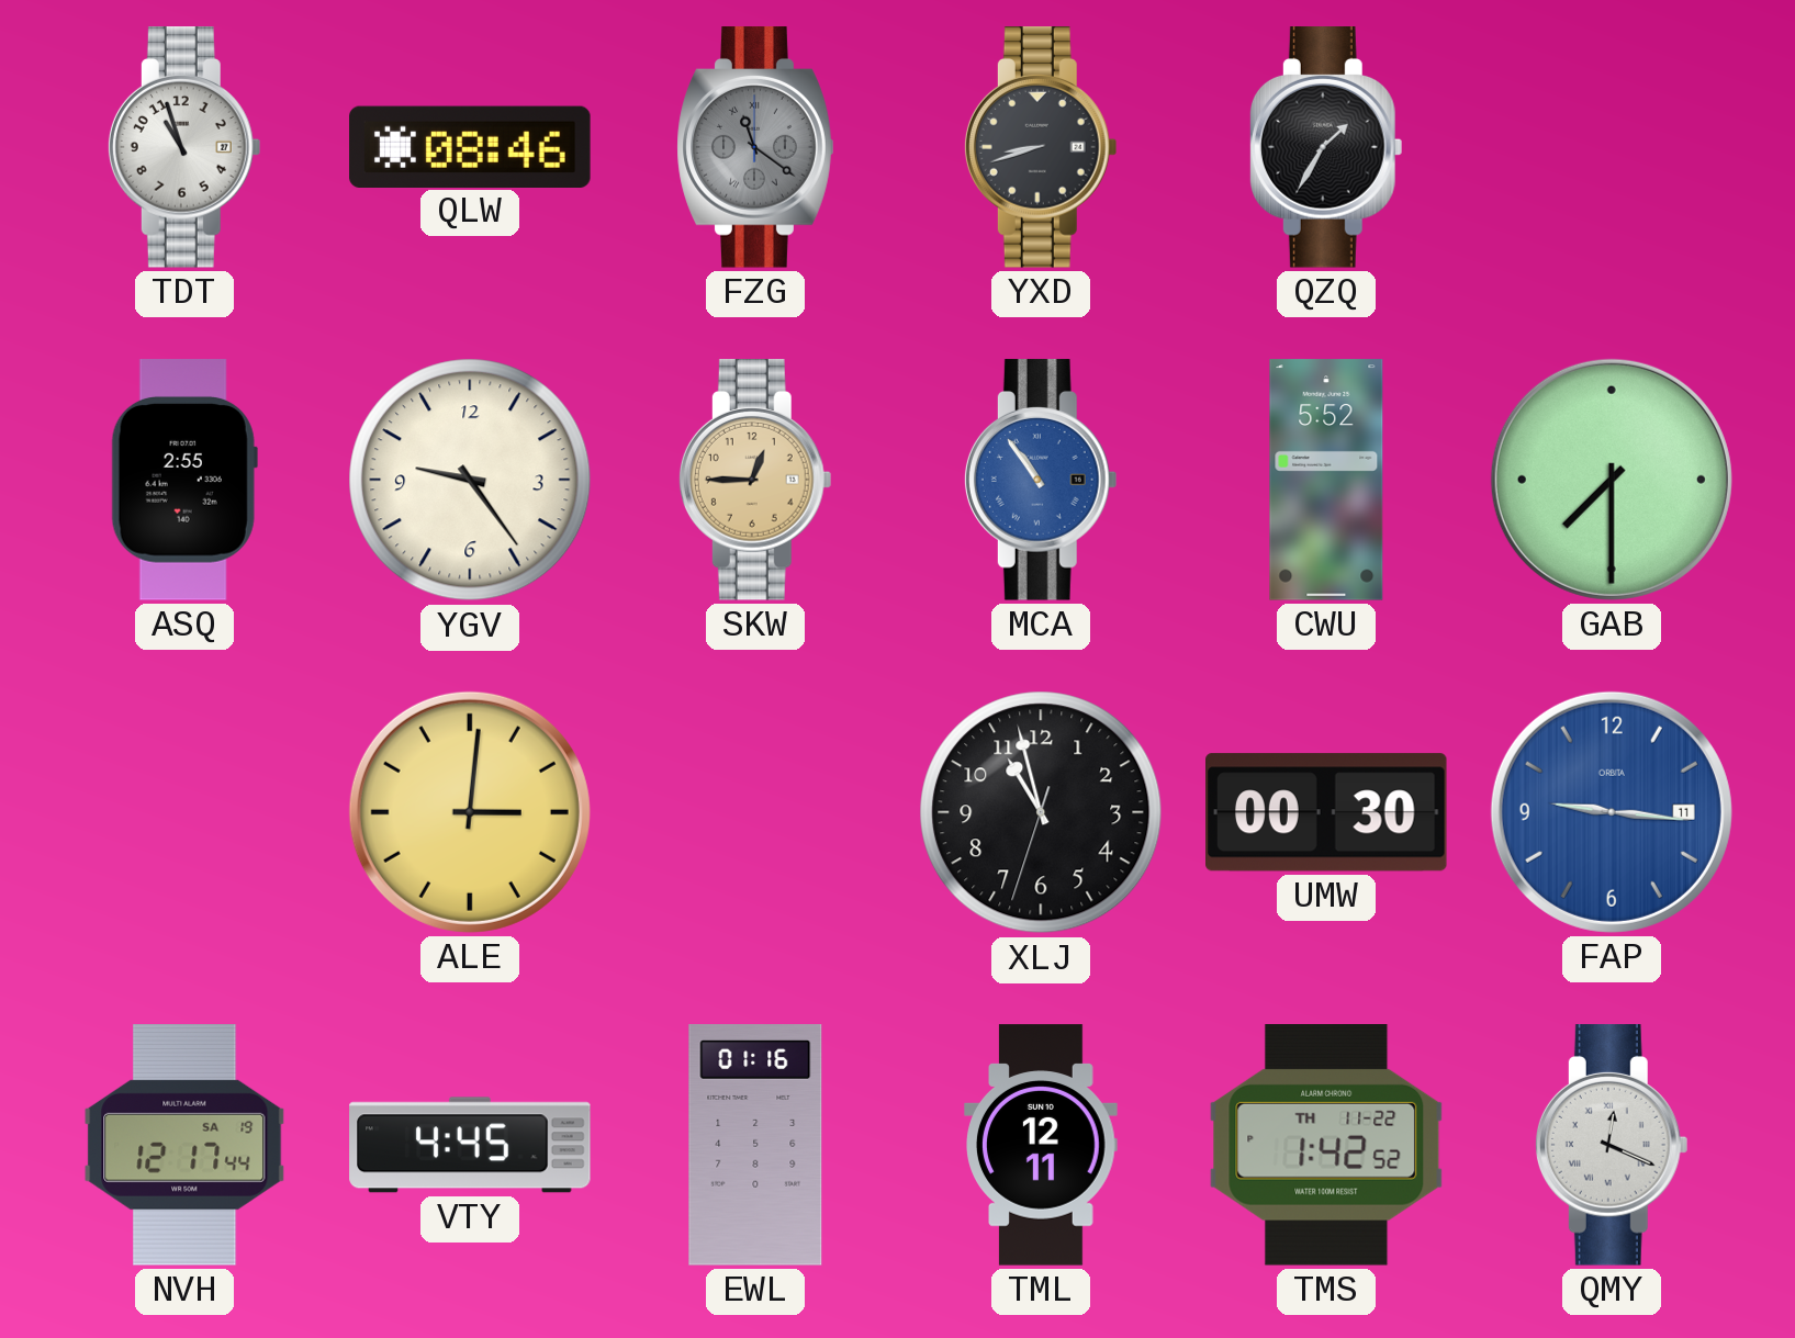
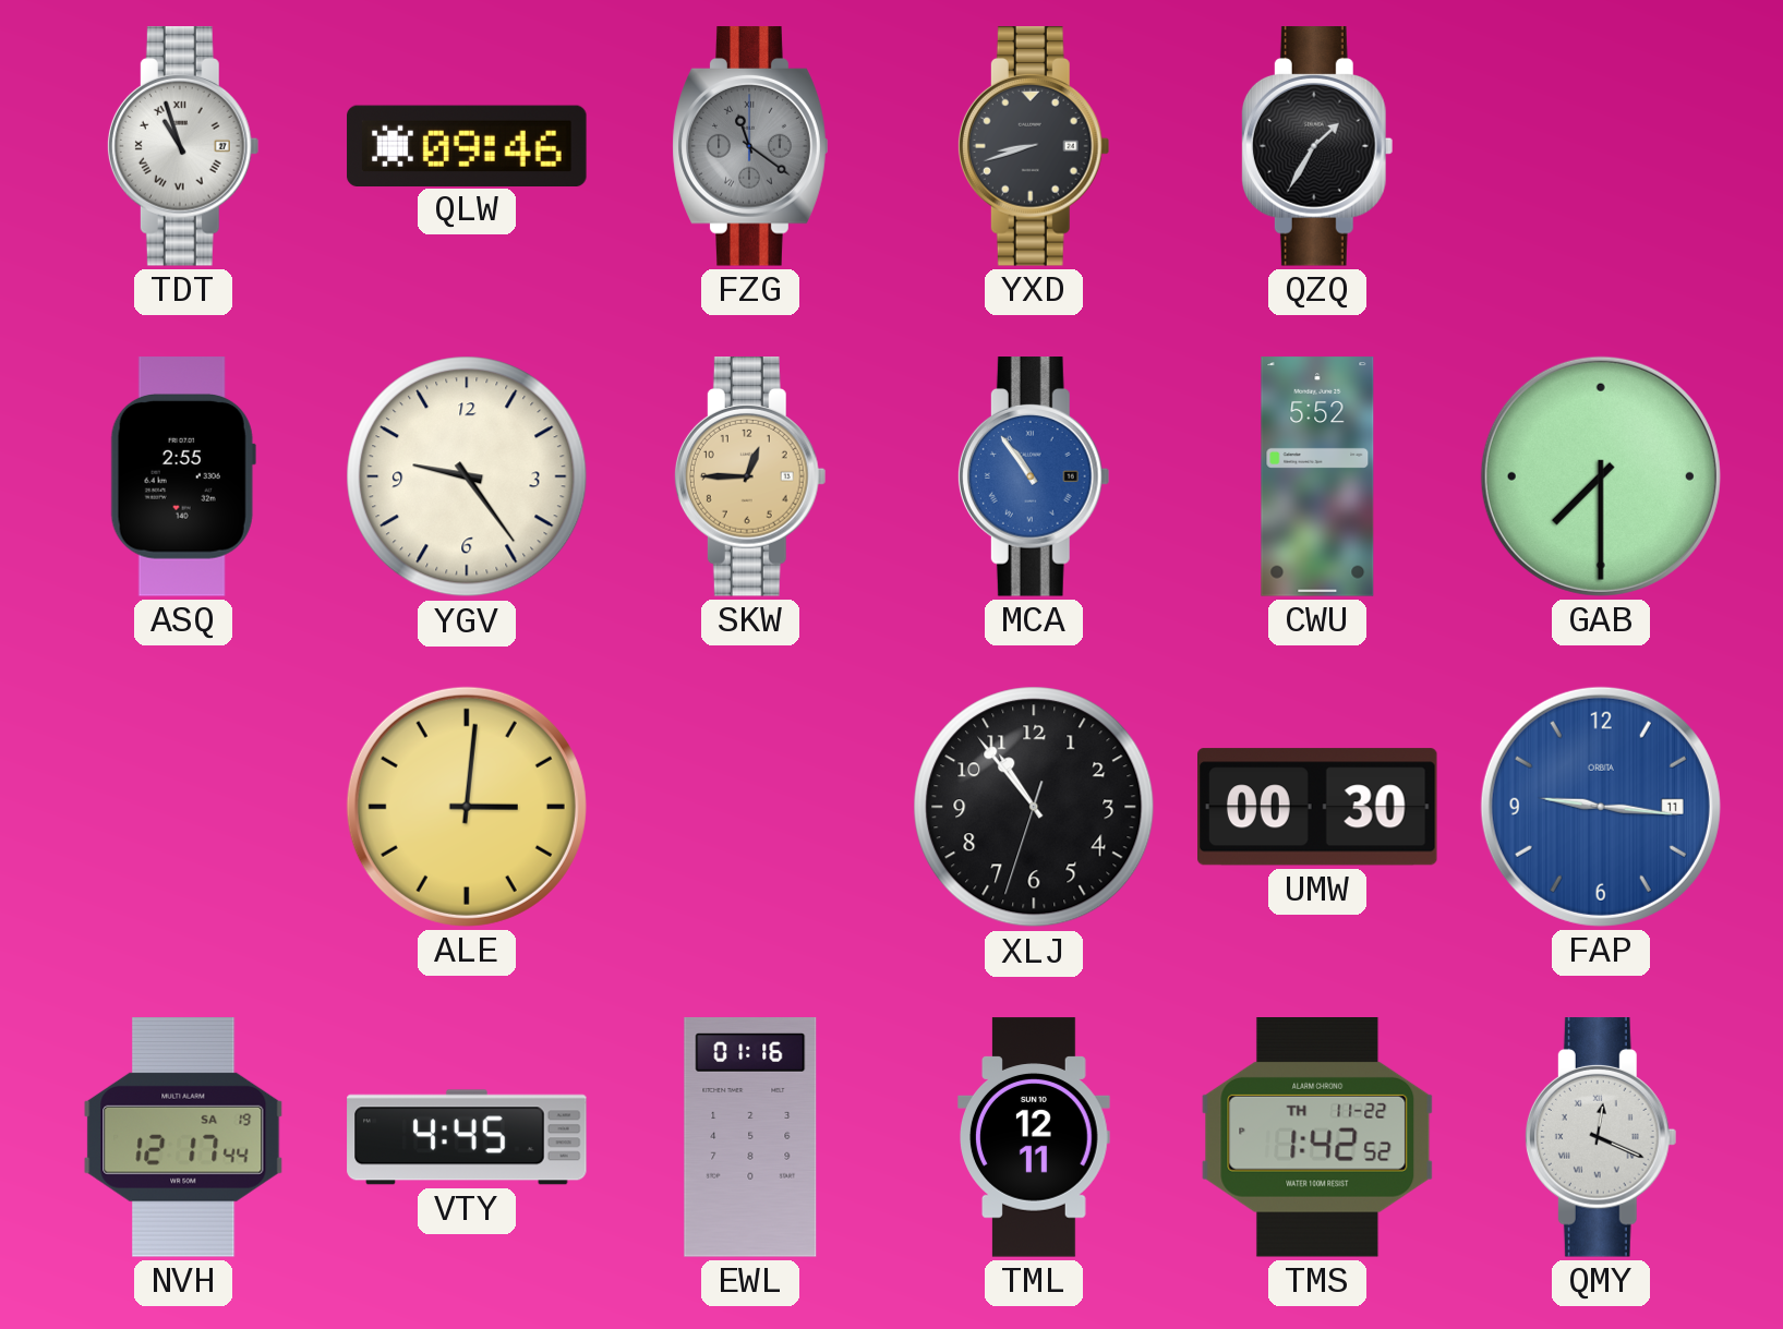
TDT numerals: Arabic -> Roman
QLW: 08:46 -> 09:46
XLJ: 10:57 -> 10:53
